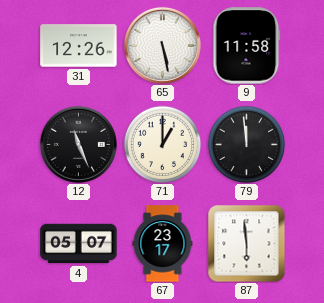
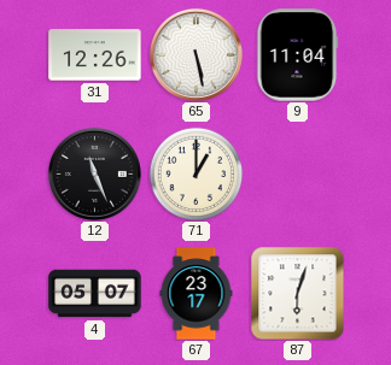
9: 11:58 -> 11:04
79: 11:59 -> none
87: 5:59 -> 6:03
